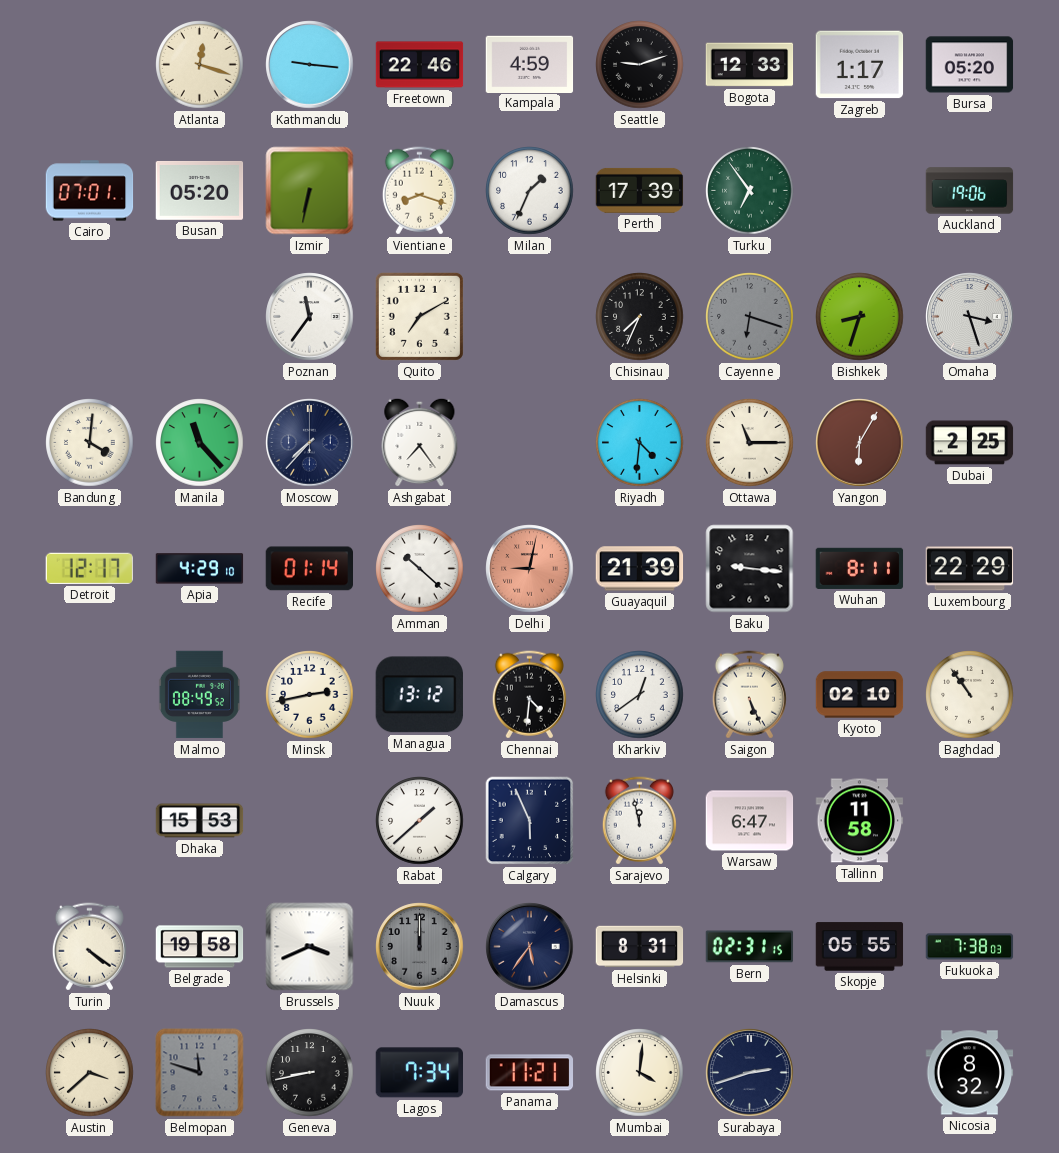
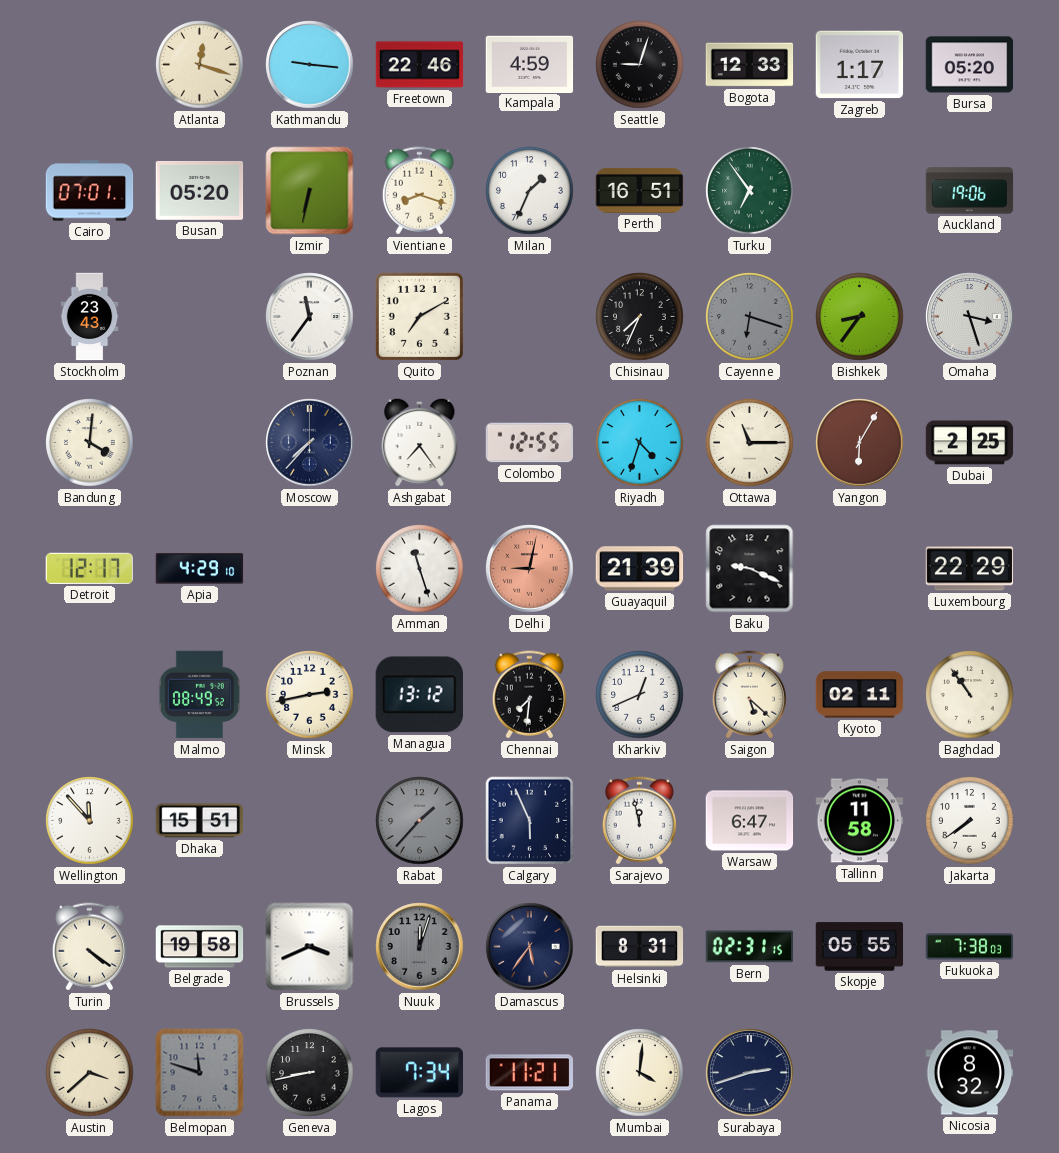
Seattle: 9:12 -> 9:03
Perth: 17:39 -> 16:51
Stockholm: none -> 23:43
Bishkek: 8:33 -> 8:36
Manila: 11:23 -> none
Colombo: none -> 12:55
Riyadh: 4:31 -> 4:33
Recife: 01:14 -> none
Amman: 10:22 -> 11:27
Baku: 9:16 -> 9:19
Wuhan: 8:11 -> none
Chennai: 4:31 -> 7:31
Kharkiv: 12:39 -> 12:41
Saigon: 5:26 -> 5:22
Kyoto: 02:10 -> 02:11
Wellington: none -> 11:53
Dhaka: 15:53 -> 15:51
Rabat: 1:38 -> 1:37
Rabat dial: white -> grey
Jakarta: none -> 7:39
Nuuk: 12:00 -> 12:03
